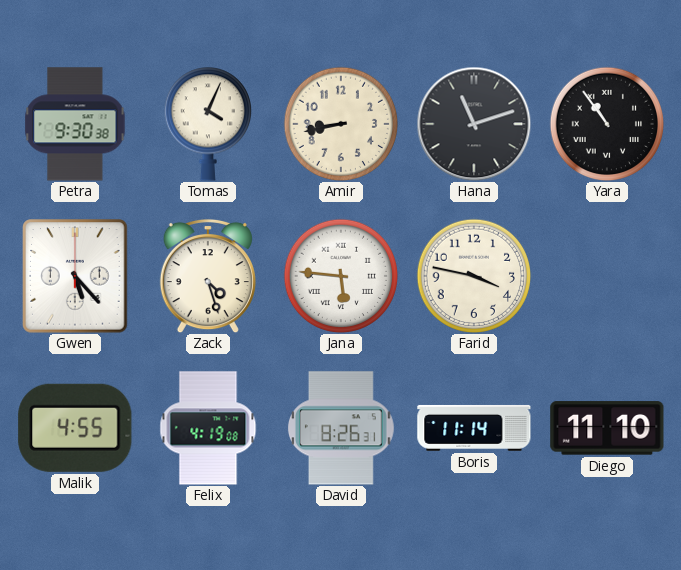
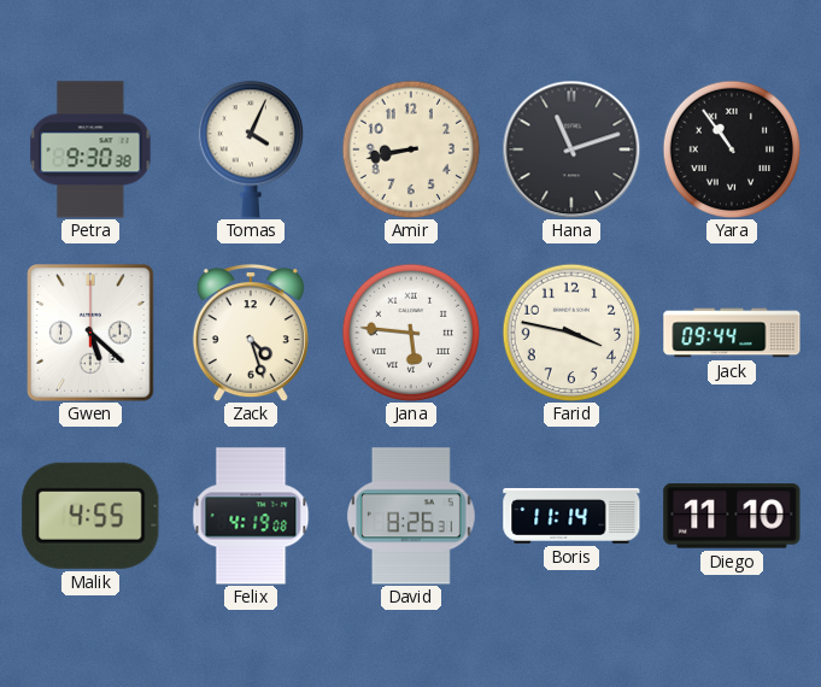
Gwen: 5:23 -> 5:22
Jack: none -> 09:44
